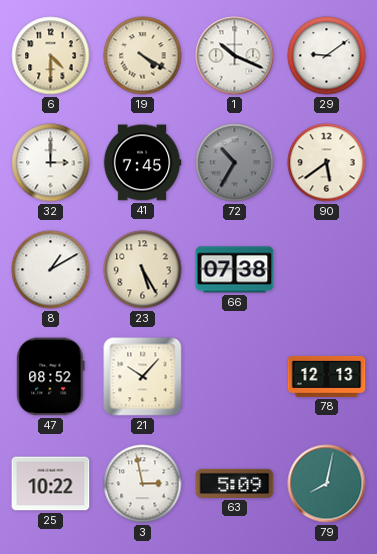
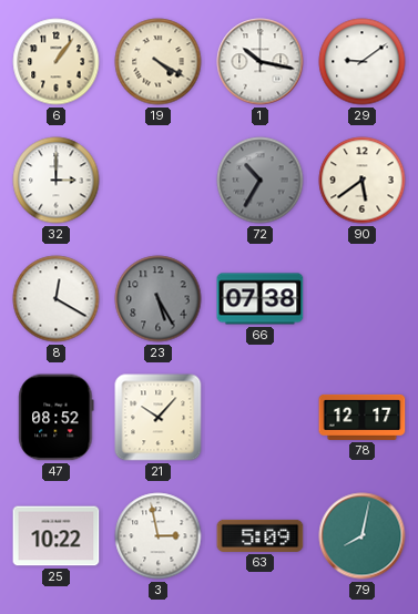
6: 4:30 -> 1:06
1: 10:19 -> 10:17
41: 7:45 -> none
8: 1:10 -> 12:20
23 dial: cream -> grey
78: 12:13 -> 12:17
